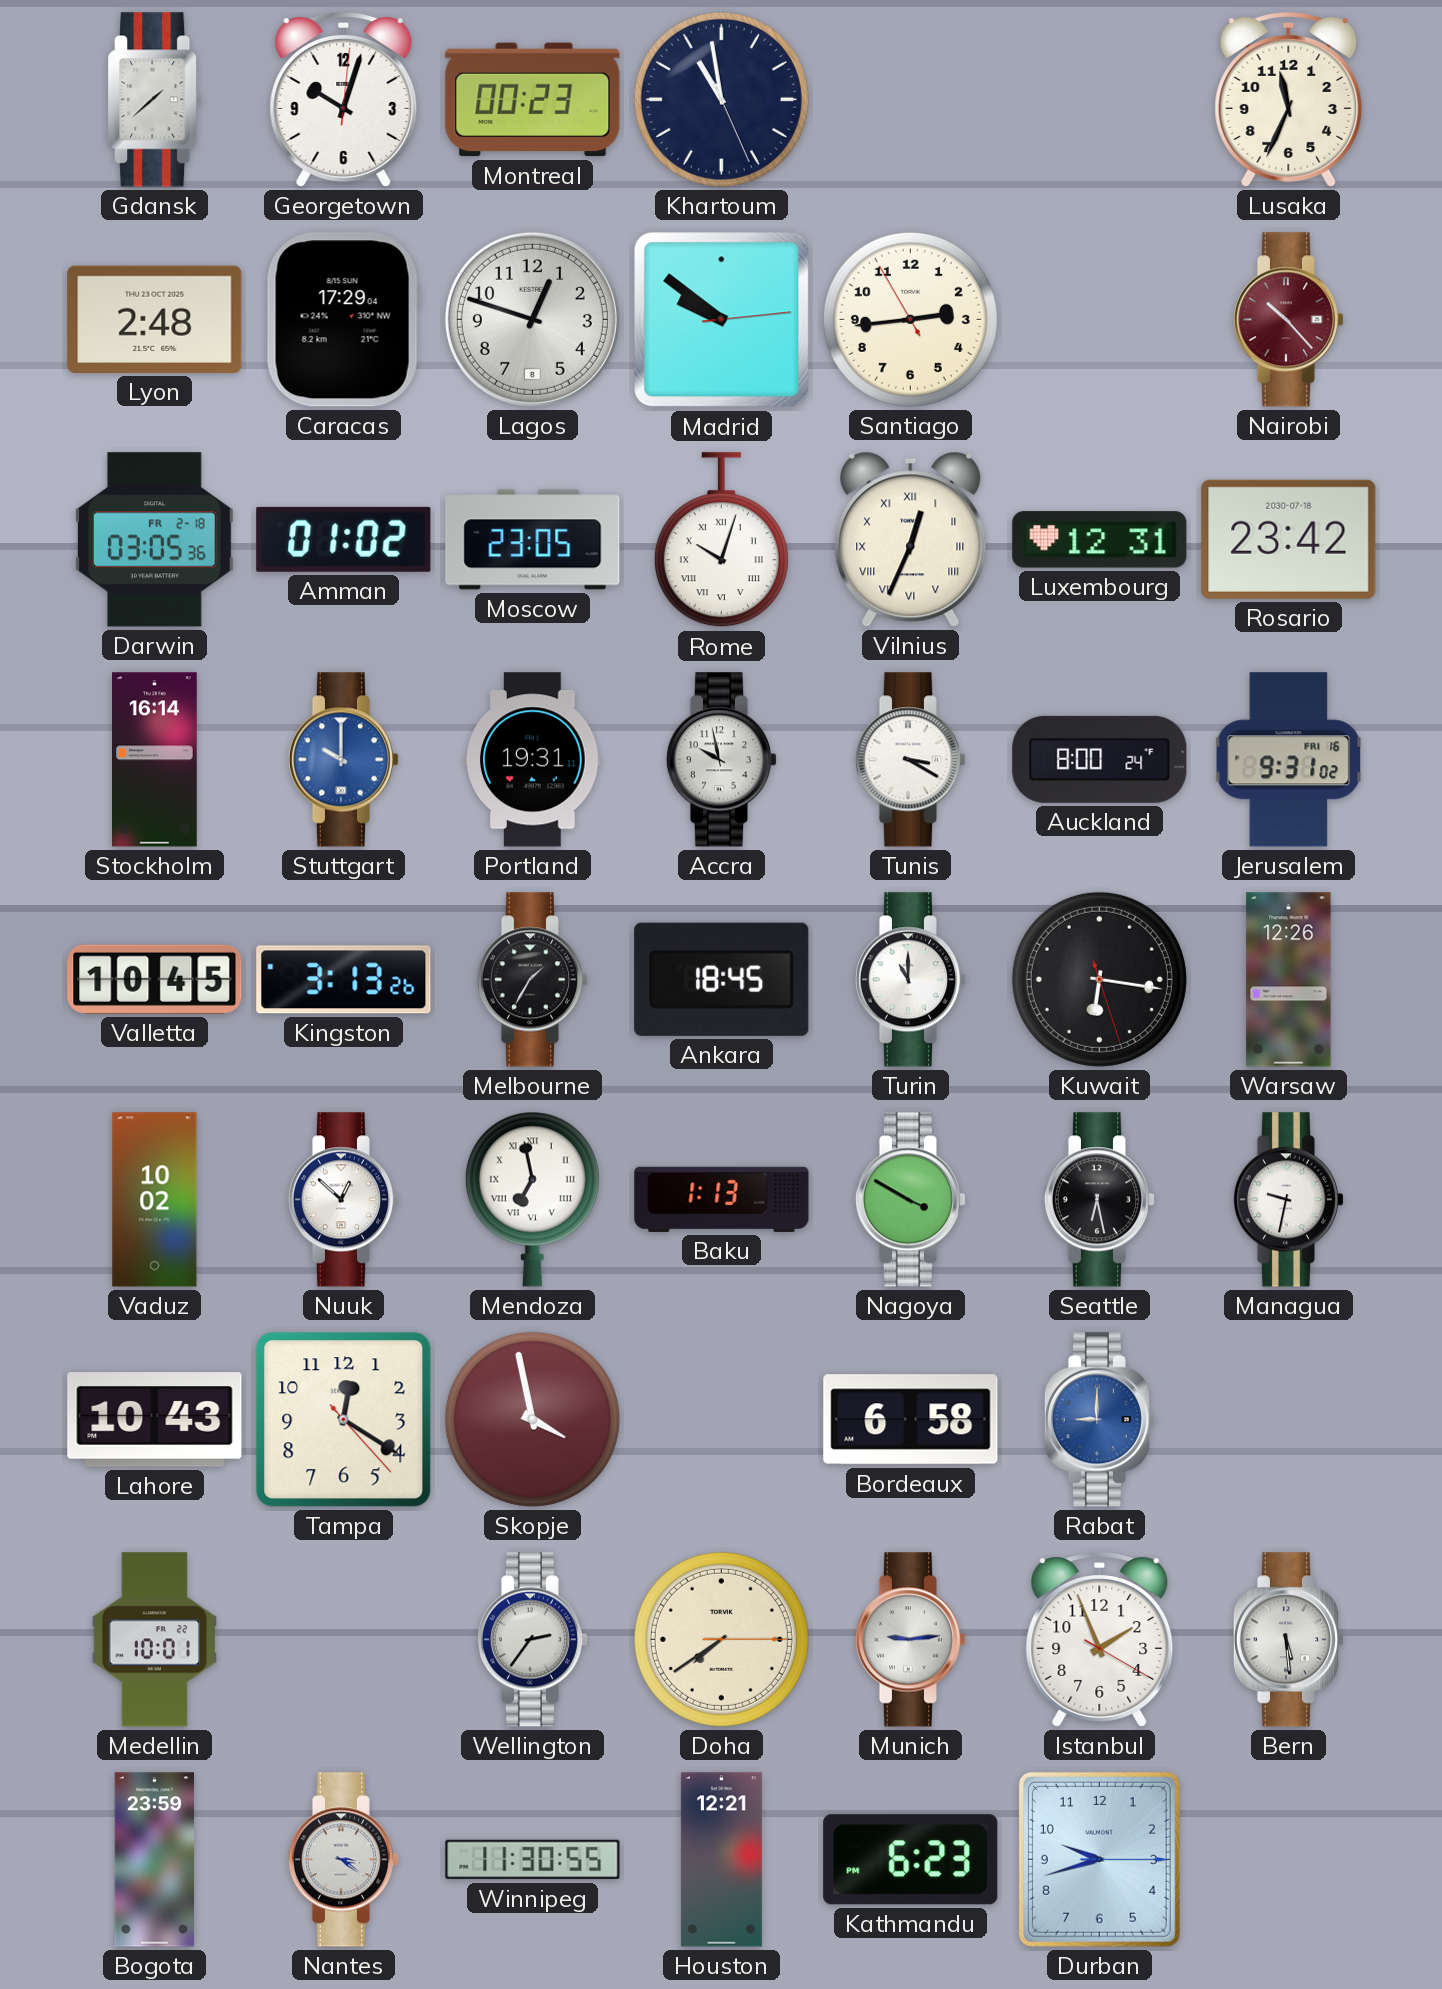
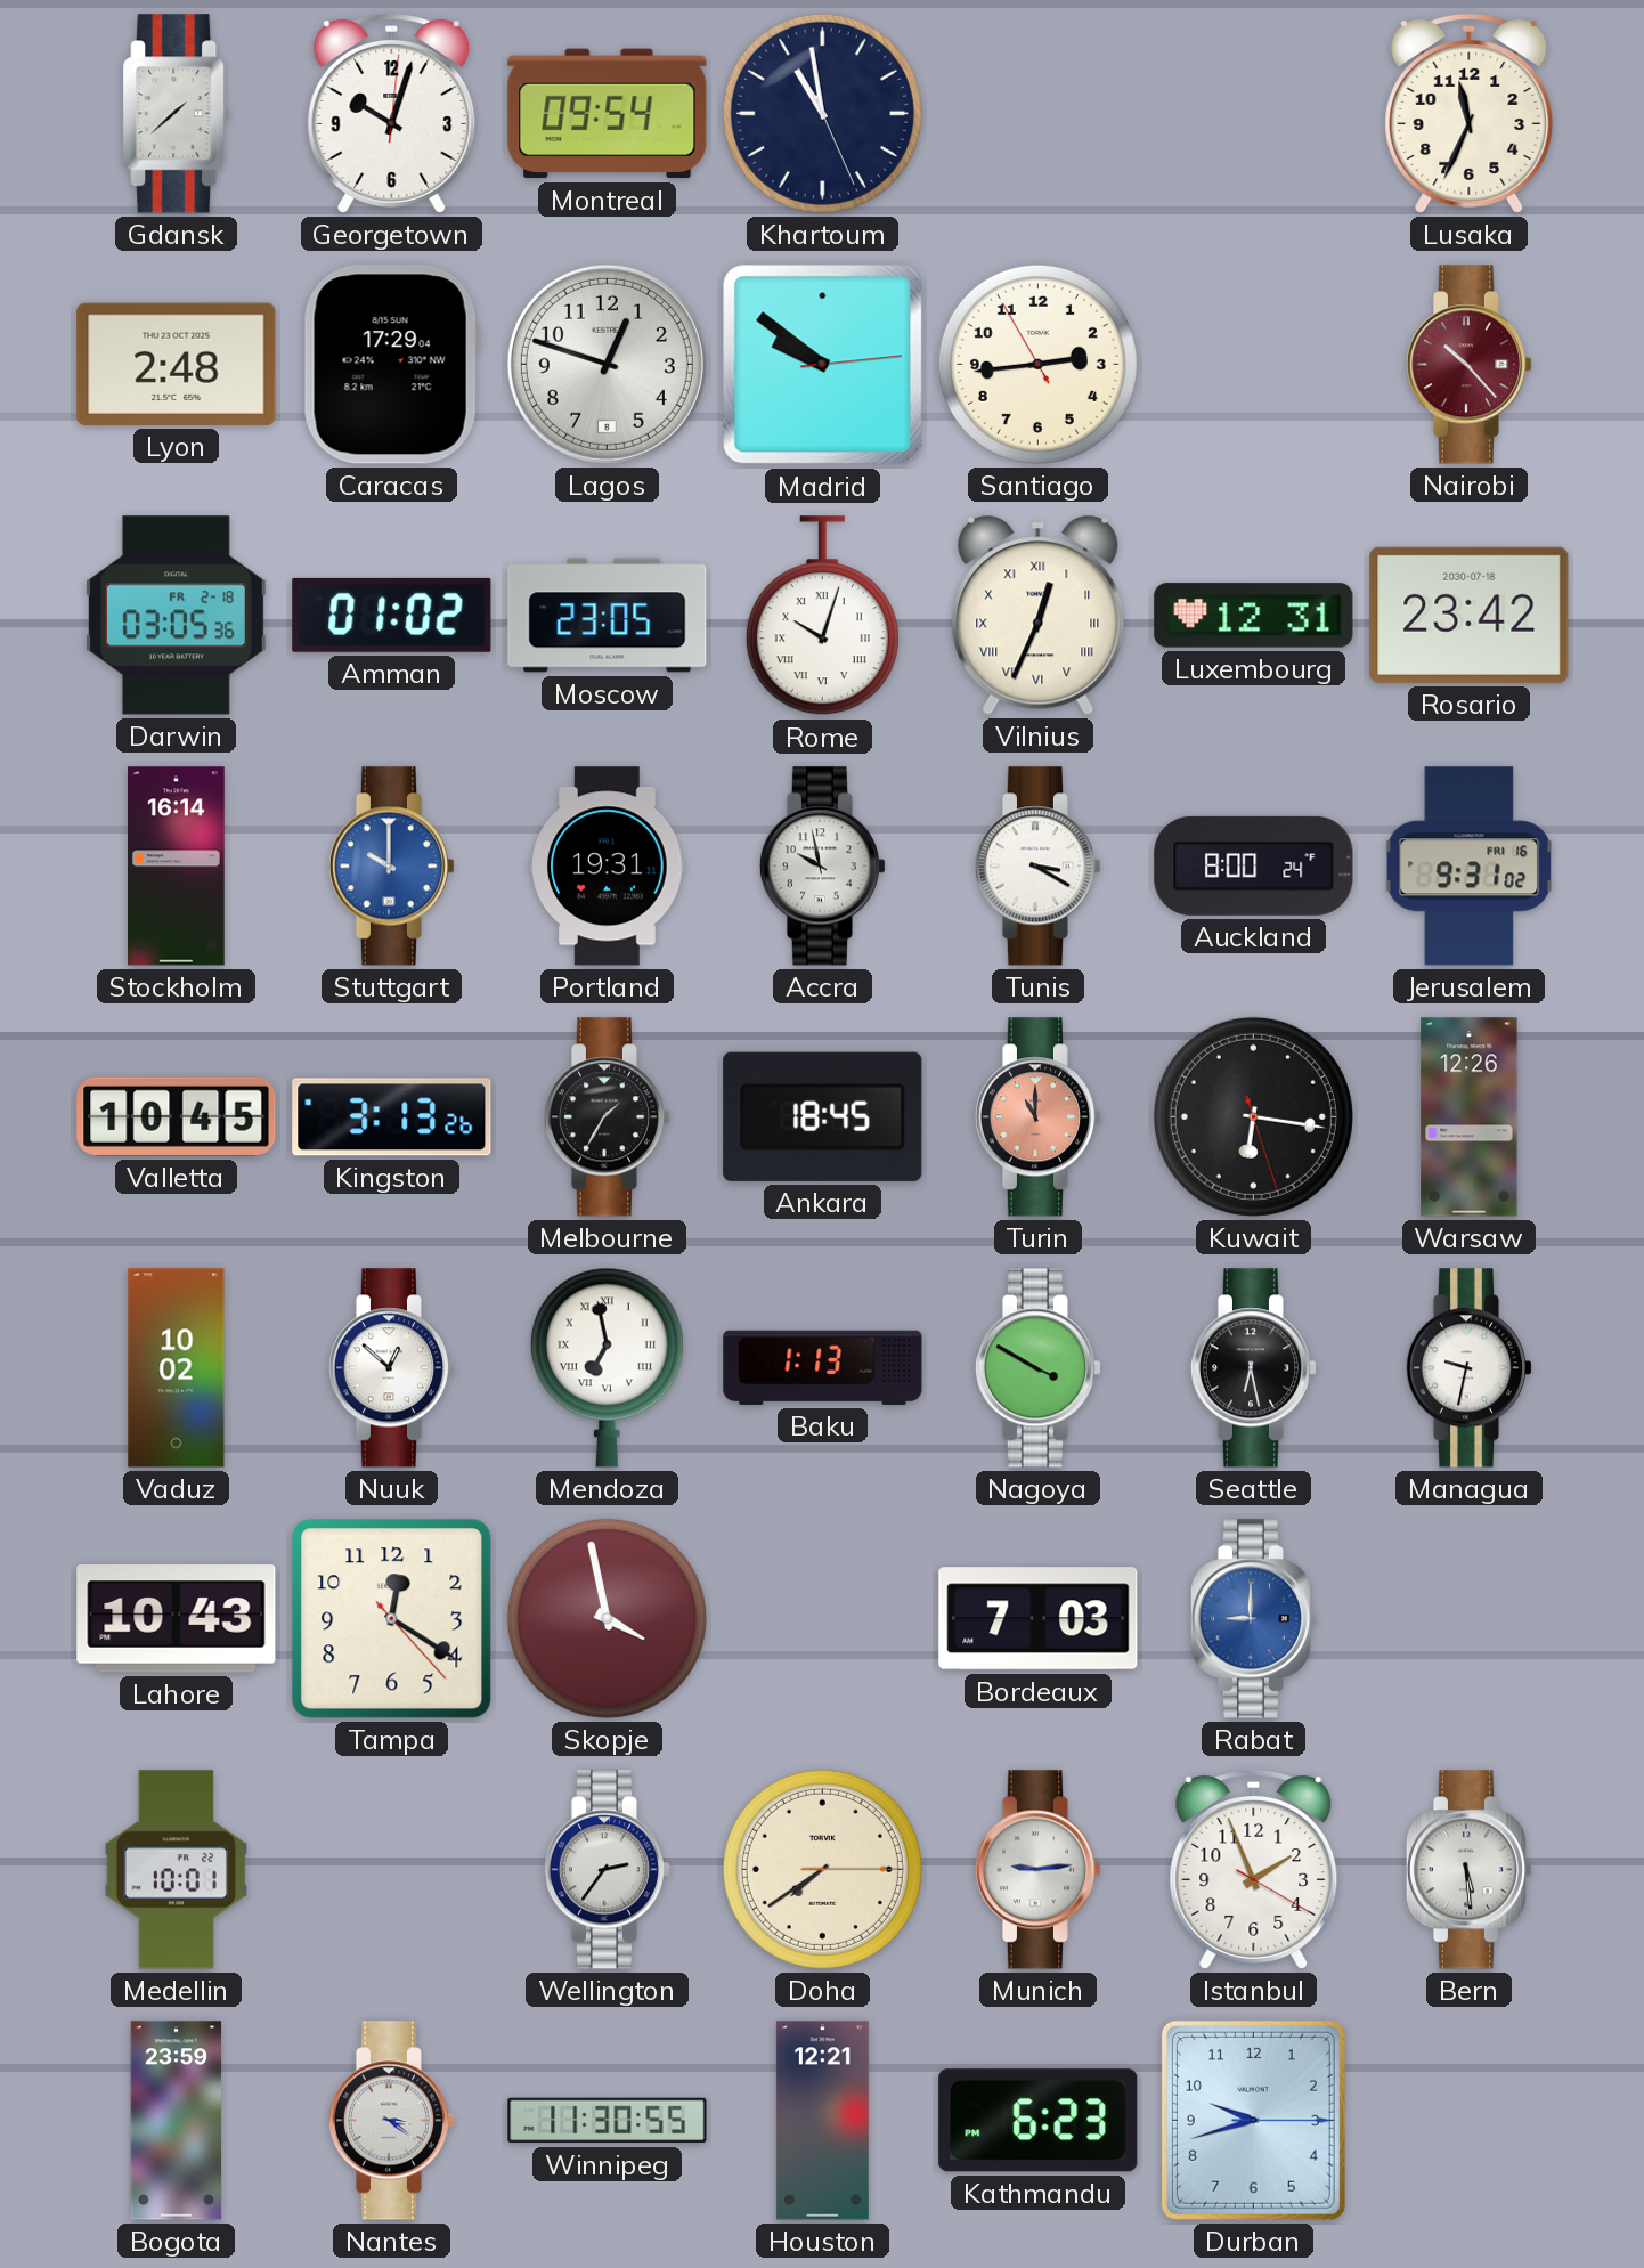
Montreal: 00:23 -> 09:54
Turin dial: white -> salmon
Bordeaux: 6:58 -> 7:03
